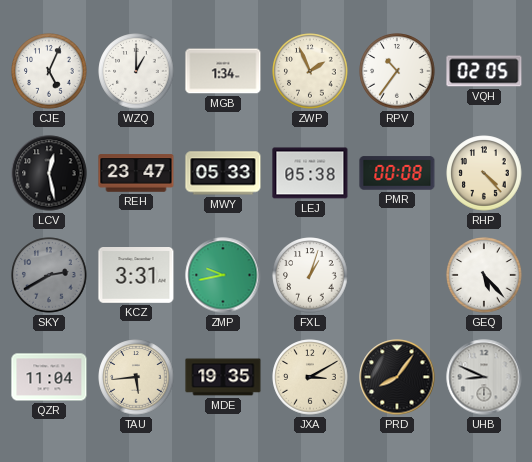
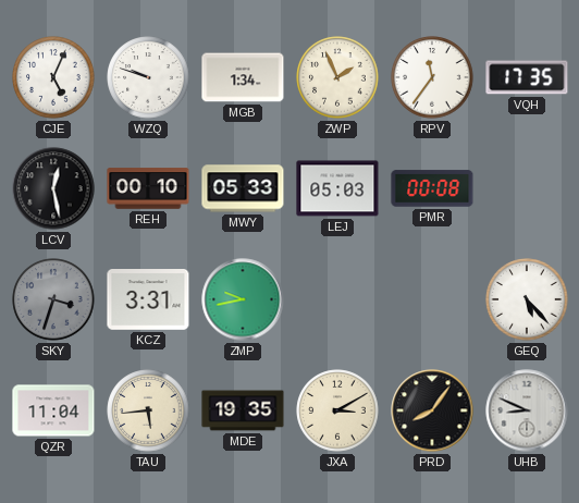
WZQ: 1:00 -> 9:48
RPV: 10:36 -> 11:36
VQH: 02:05 -> 17:35
REH: 23:47 -> 00:10
LEJ: 05:38 -> 05:03
RHP: 4:23 -> none
SKY: 2:40 -> 3:33
FXL: 1:03 -> none
